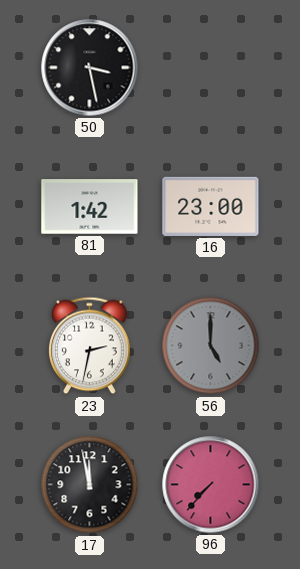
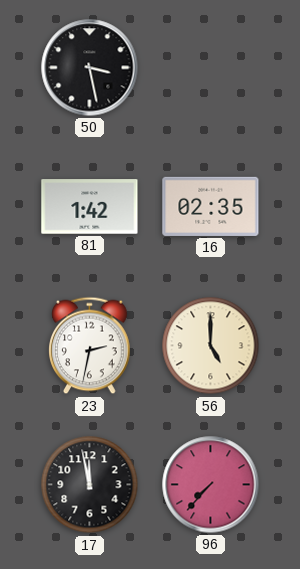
16: 23:00 -> 02:35
56 dial: grey -> cream
